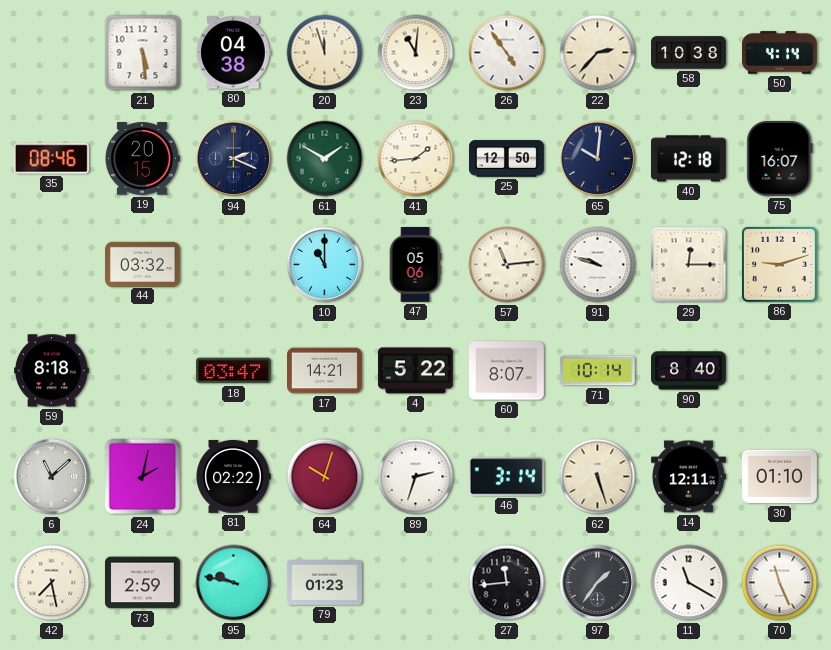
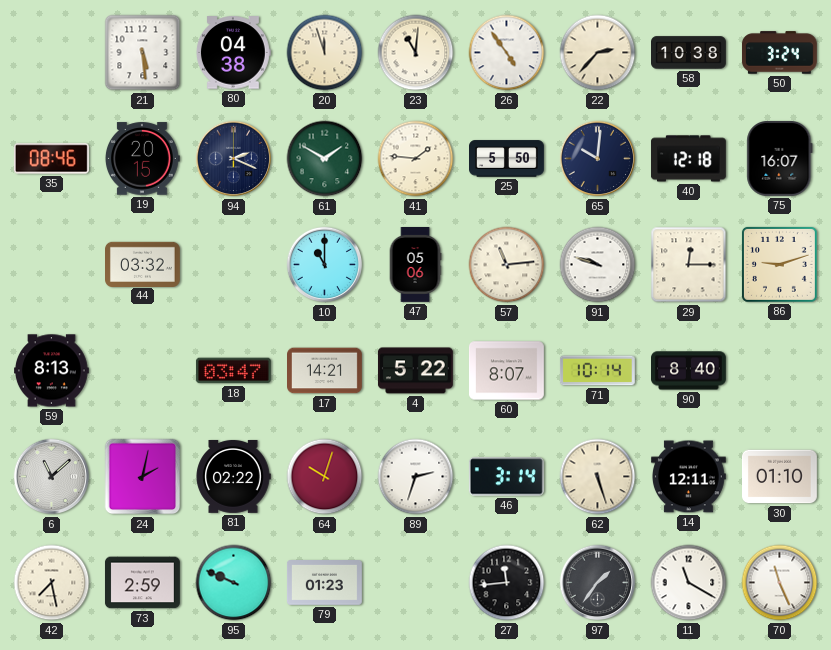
50: 4:14 -> 3:24
41: 1:44 -> 1:46
25: 12:50 -> 5:50
59: 8:18 -> 8:13
95: 9:47 -> 9:49
